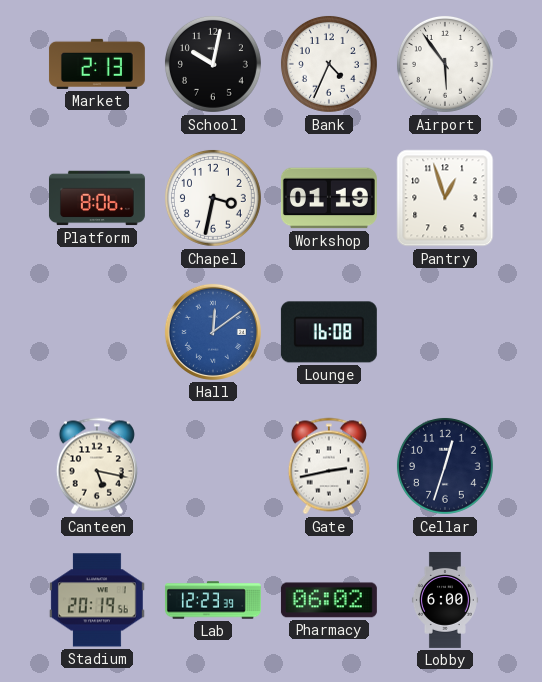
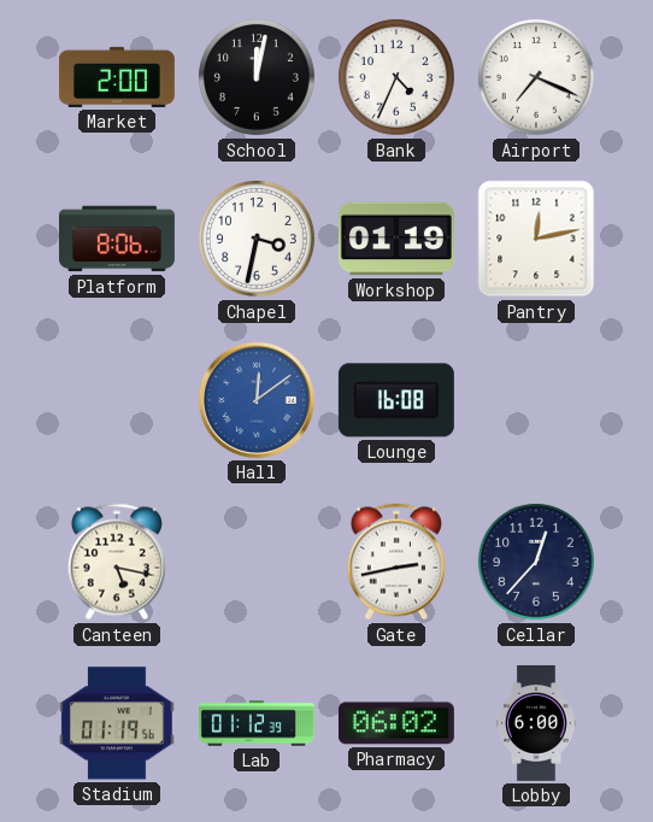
Market: 2:13 -> 2:00
School: 10:02 -> 12:02
Airport: 5:54 -> 7:19
Pantry: 12:57 -> 12:13
Cellar: 12:33 -> 12:37
Stadium: 20:19 -> 01:19
Lab: 12:23 -> 01:12
